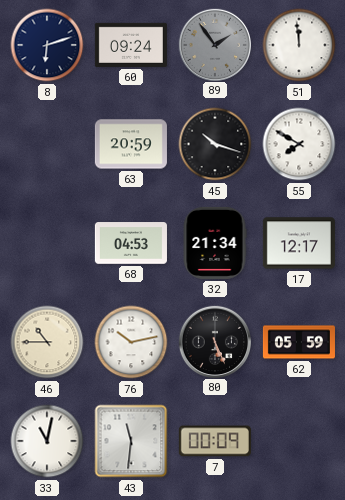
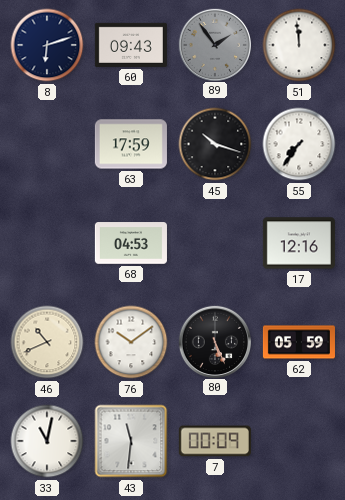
60: 09:24 -> 09:43
63: 20:59 -> 17:59
55: 7:50 -> 7:36
32: 21:34 -> none
17: 12:17 -> 12:16
46: 10:45 -> 10:41
76: 10:13 -> 10:09
